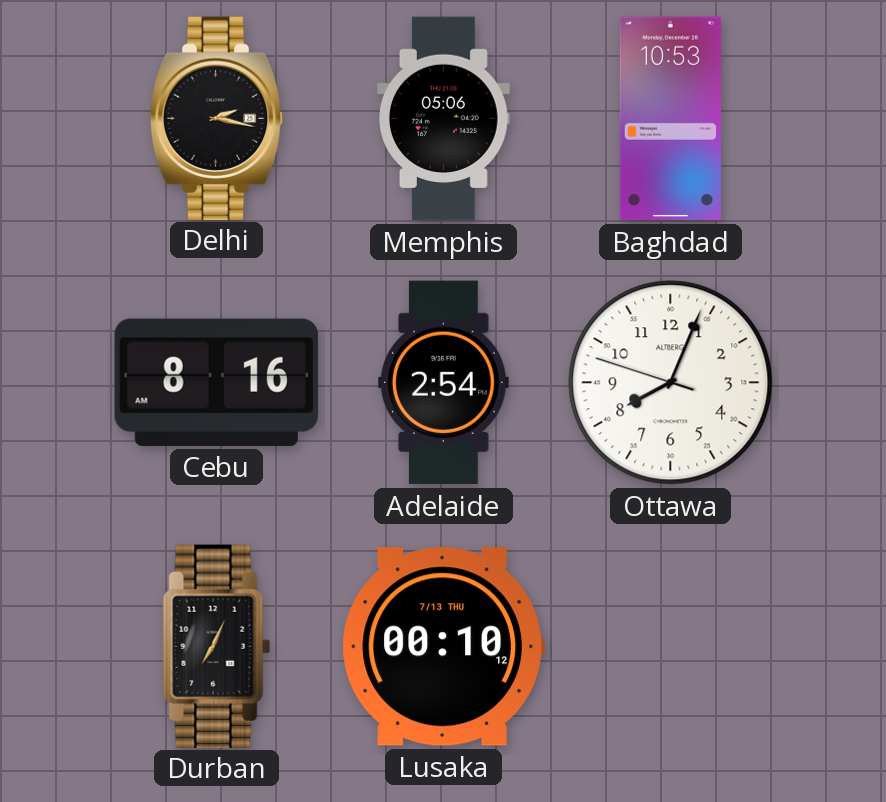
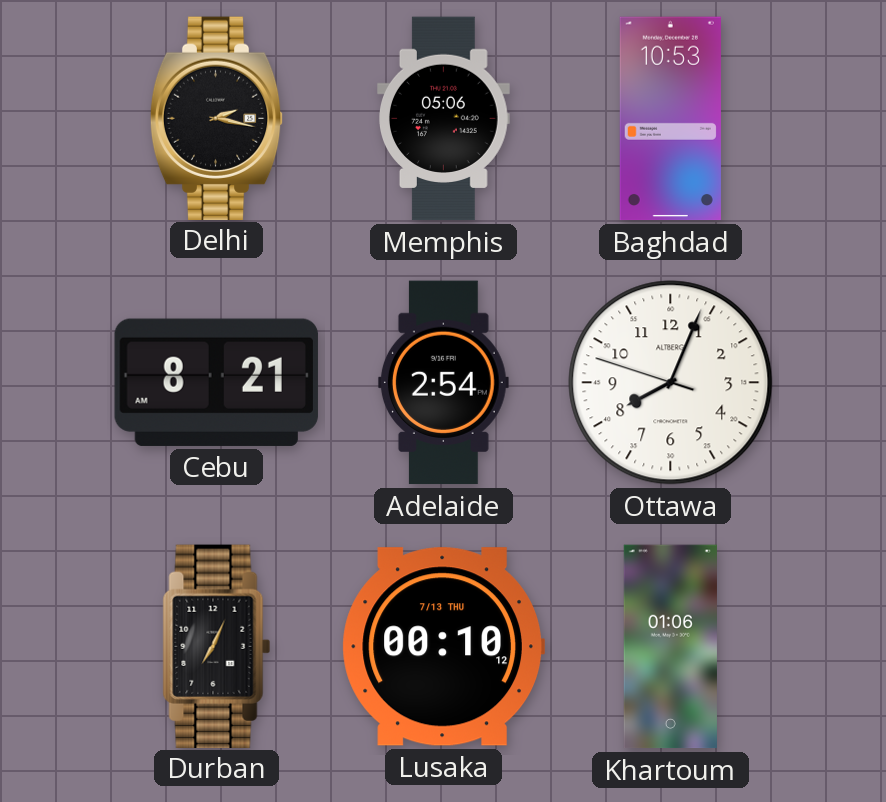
Cebu: 8:16 -> 8:21
Khartoum: none -> 01:06
